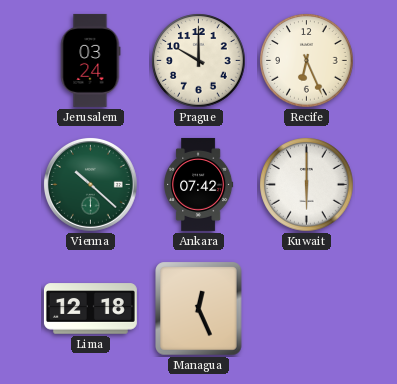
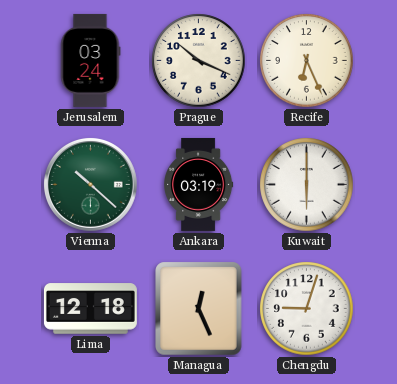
Prague: 10:00 -> 10:19
Ankara: 07:42 -> 03:19
Chengdu: none -> 9:03
